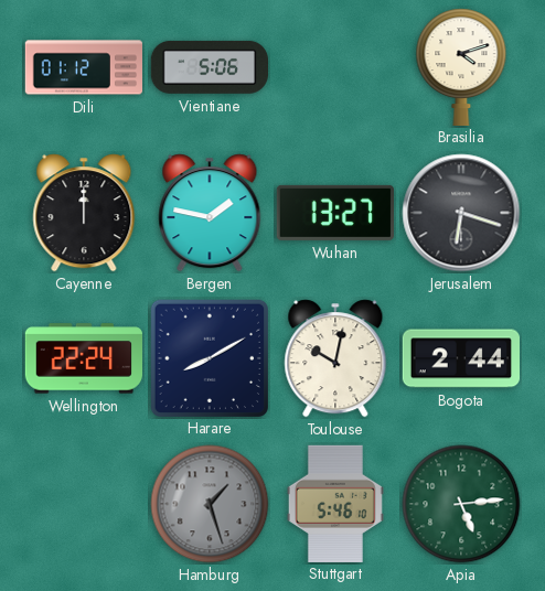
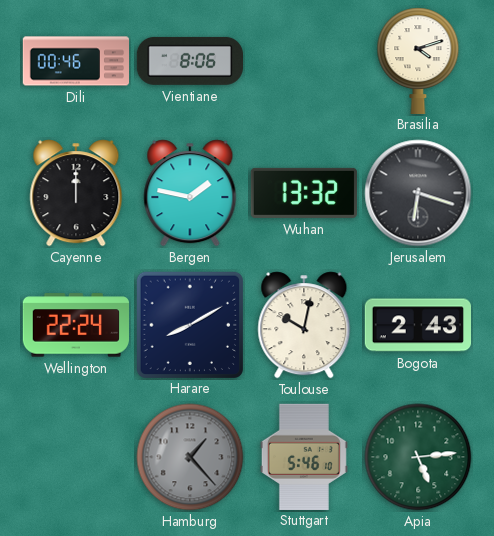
Dili: 01:12 -> 00:46
Vientiane: 5:06 -> 8:06
Wuhan: 13:27 -> 13:32
Bogota: 2:44 -> 2:43
Hamburg: 1:27 -> 1:23
